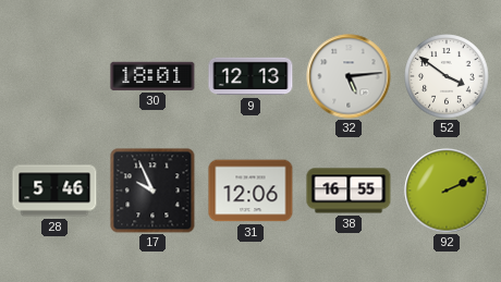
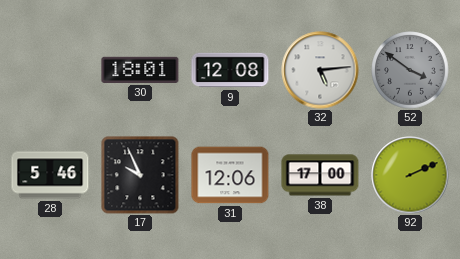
9: 12:13 -> 12:08
52 dial: white -> grey
38: 16:55 -> 17:00
